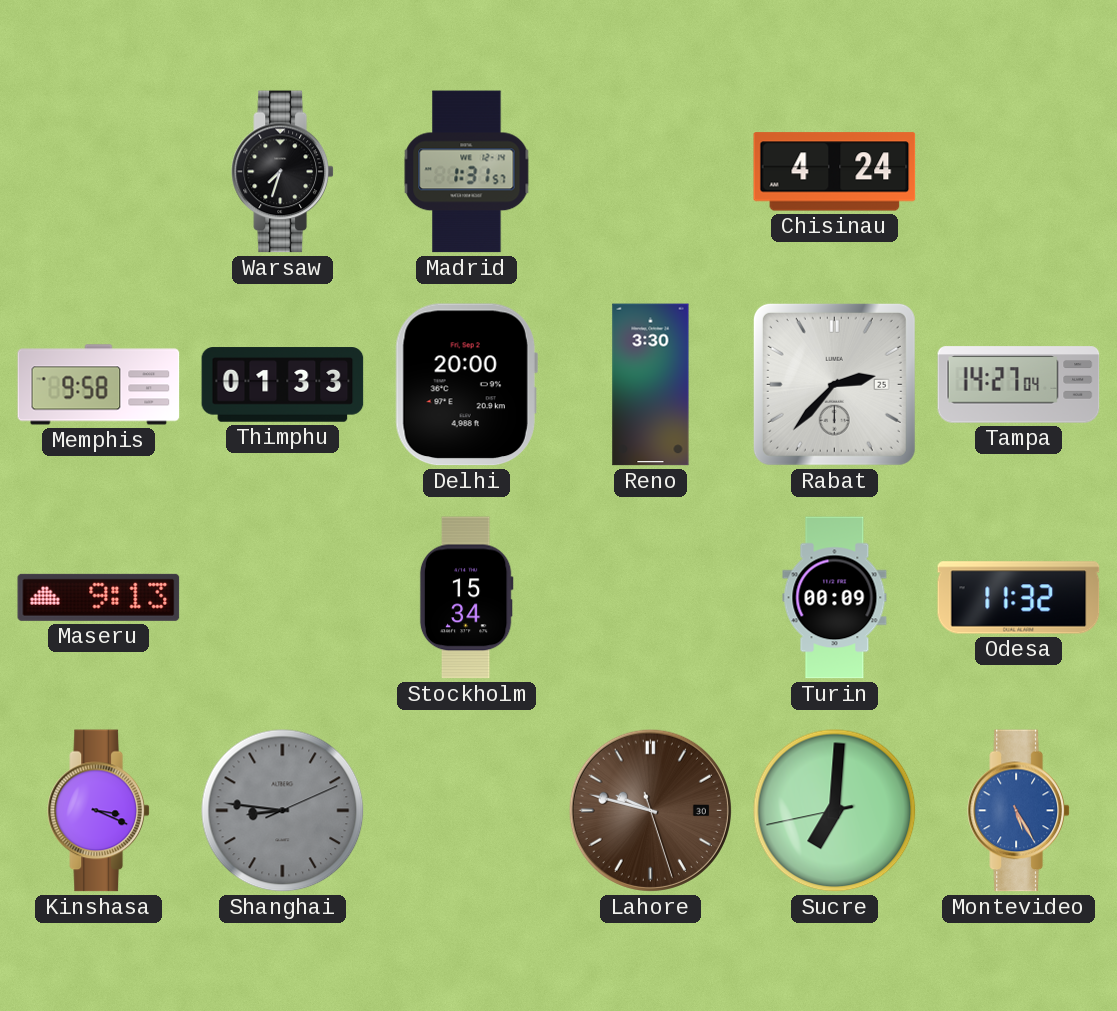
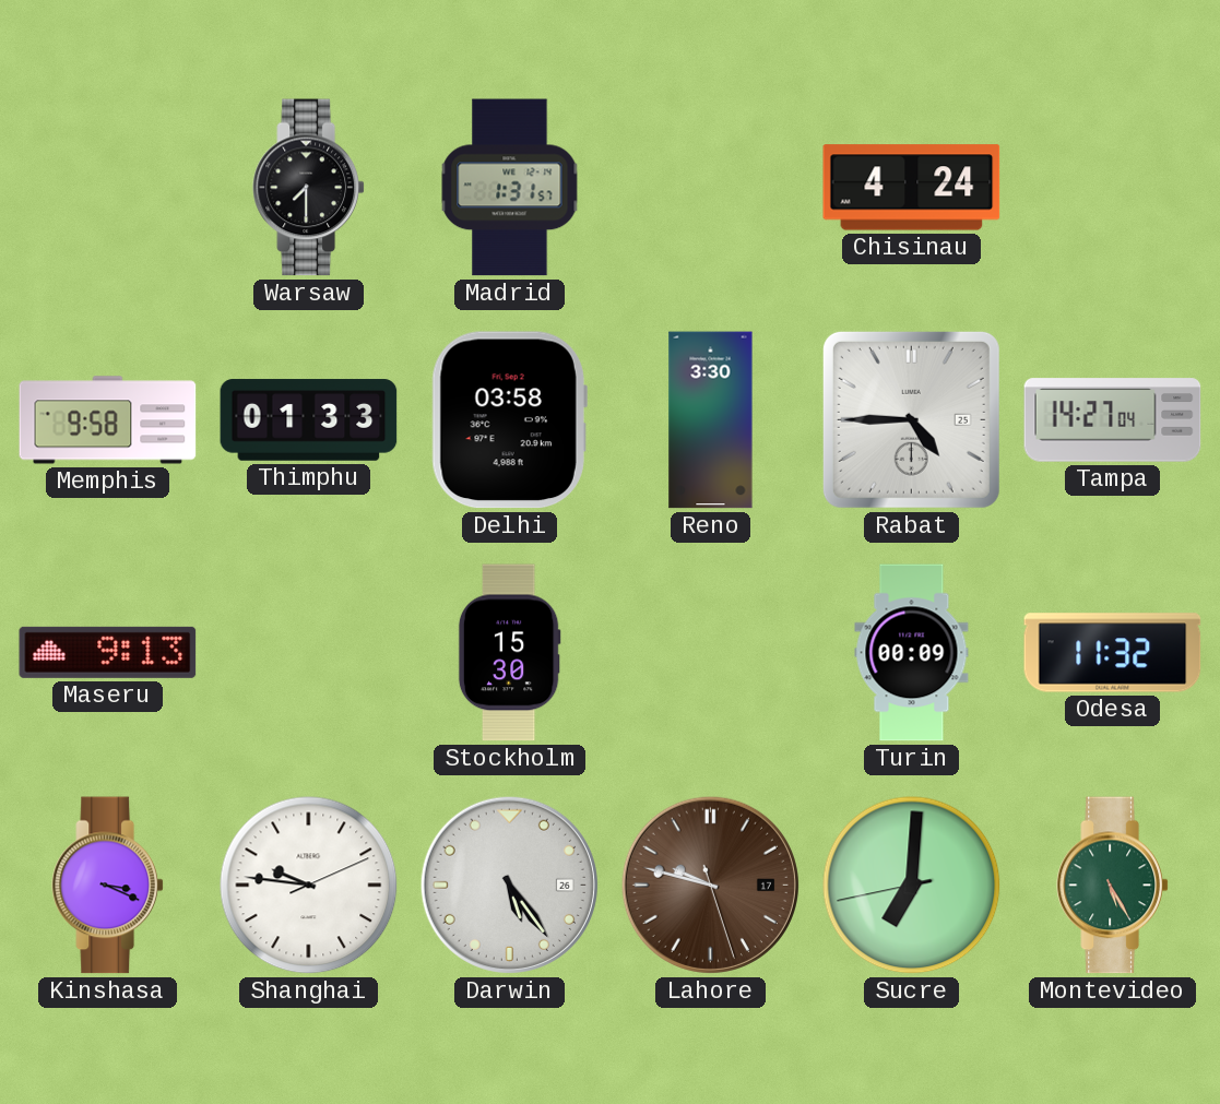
Warsaw: 7:33 -> 7:30
Delhi: 20:00 -> 03:58
Rabat: 2:37 -> 4:45
Stockholm: 15:34 -> 15:30
Shanghai: 8:46 -> 9:46
Shanghai dial: grey -> white
Darwin: none -> 5:24
Lahore date: 30 -> 17
Montevideo dial: blue -> green
